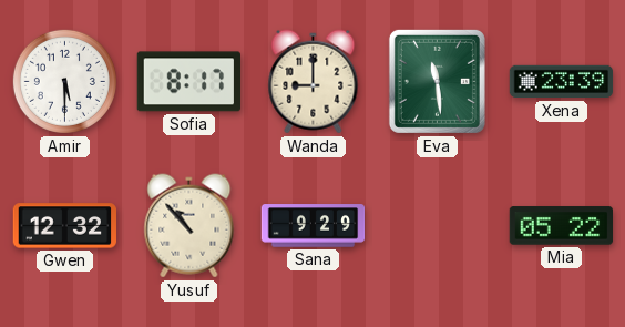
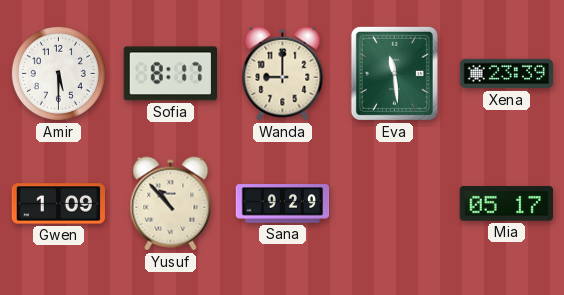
Gwen: 12:32 -> 1:09
Mia: 05:22 -> 05:17
